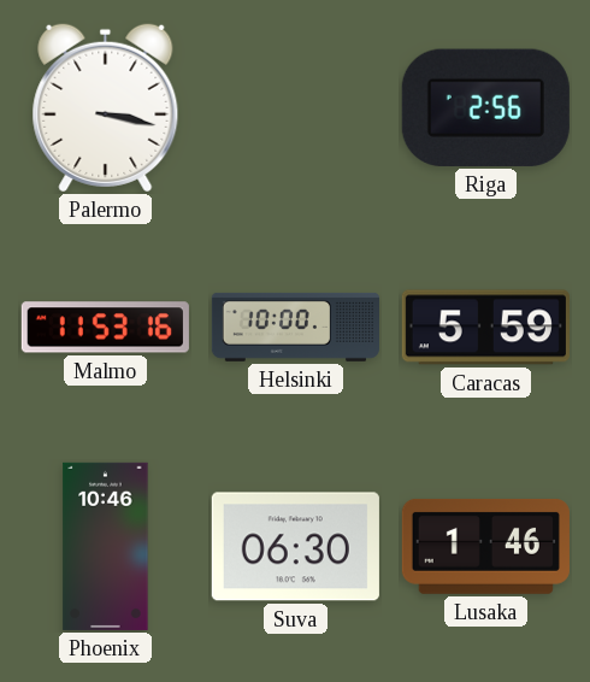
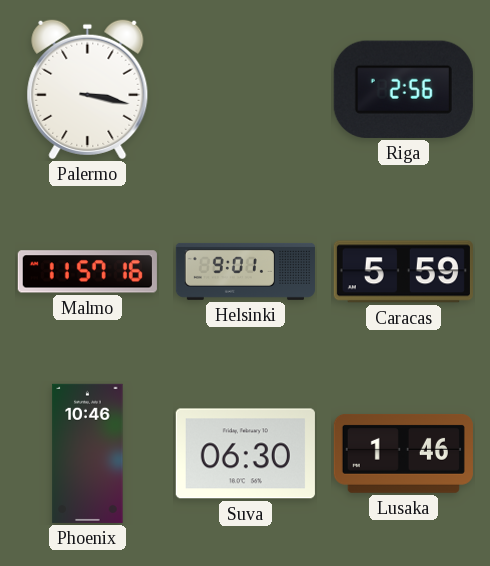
Malmo: 11:53 -> 11:57
Helsinki: 10:00 -> 9:01
